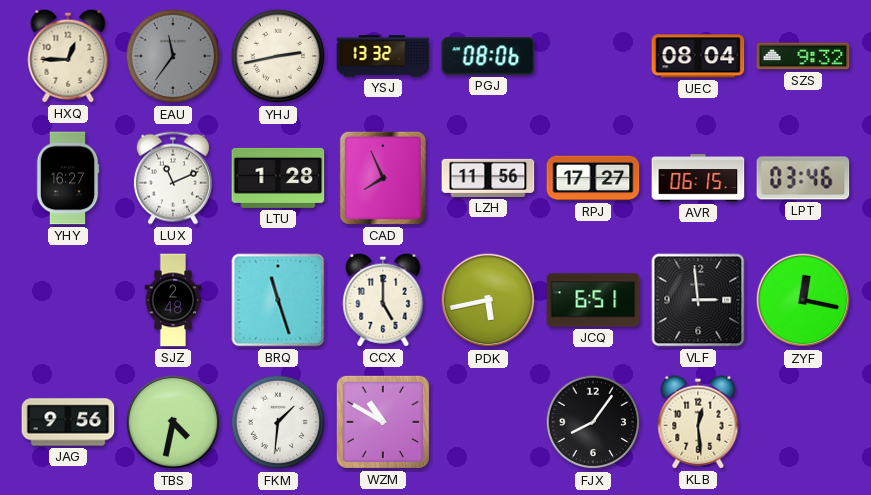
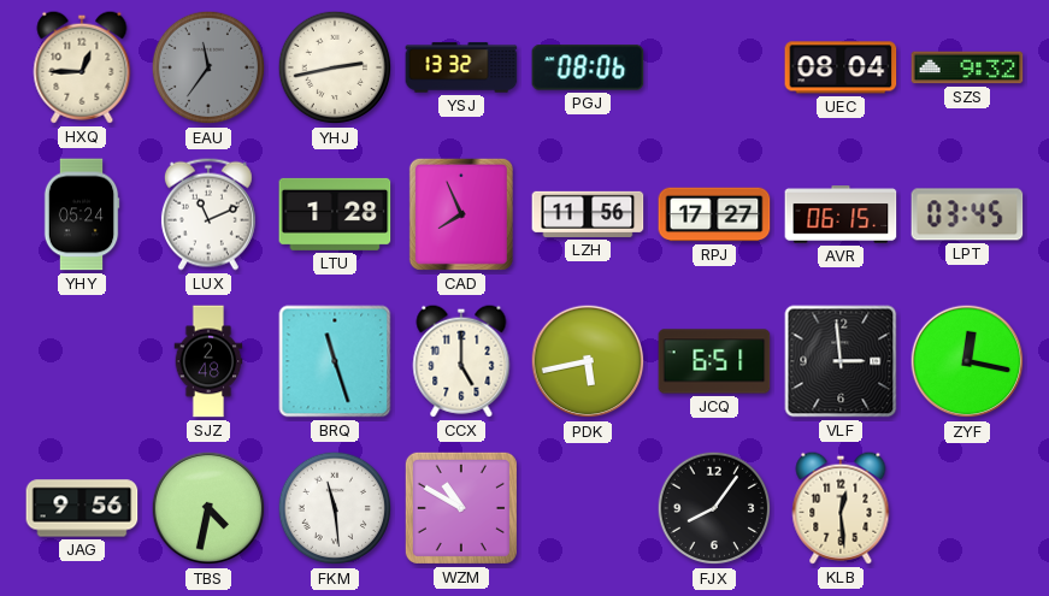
YHY: 16:27 -> 05:24
LPT: 03:46 -> 03:45
FKM: 1:31 -> 11:29
